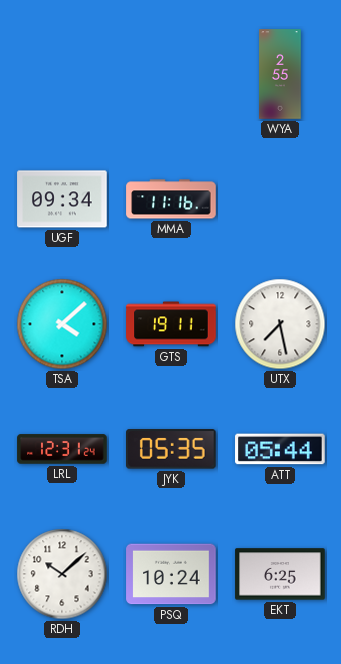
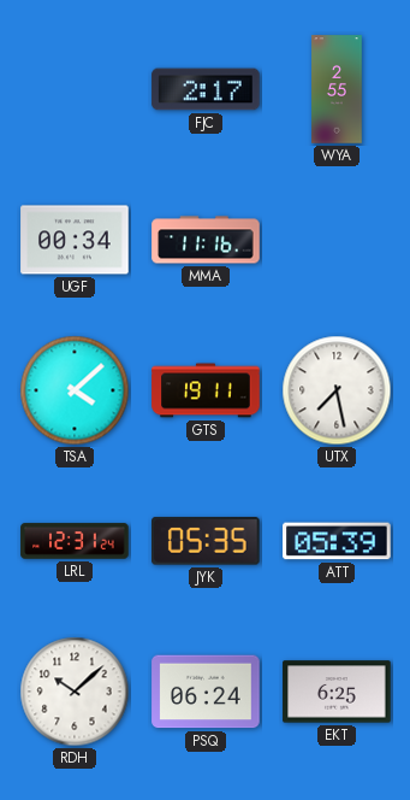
FJC: none -> 2:17
UGF: 09:34 -> 00:34
ATT: 05:44 -> 05:39
PSQ: 10:24 -> 06:24
